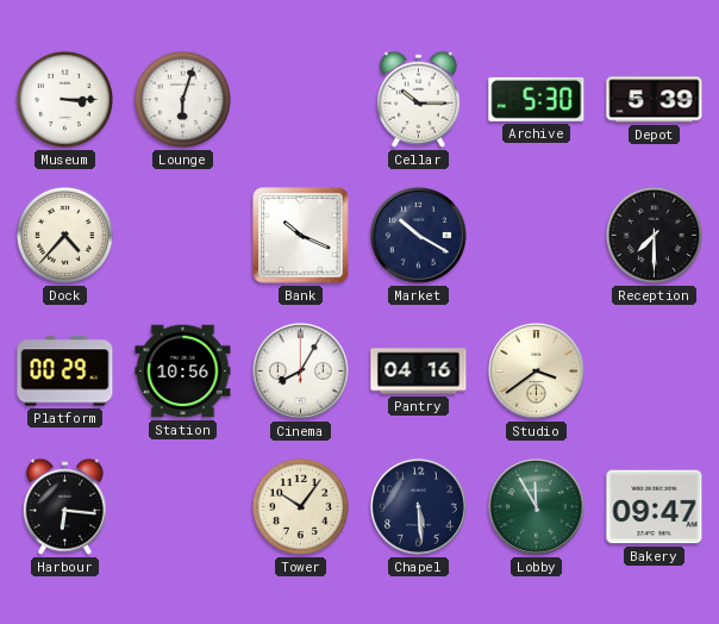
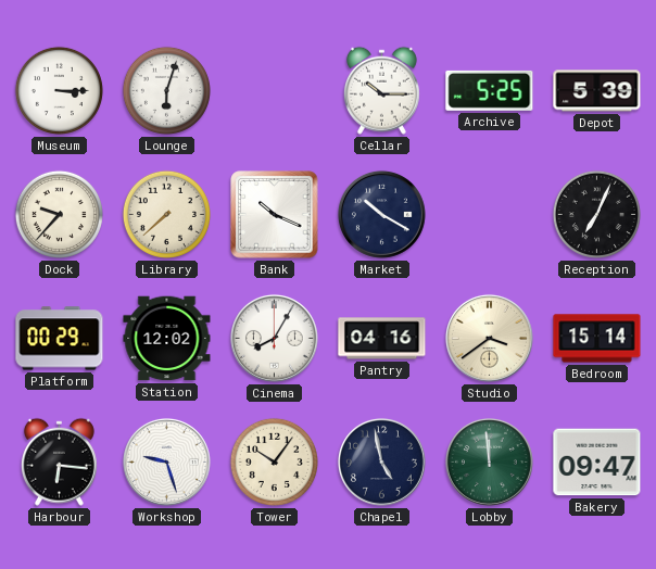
Archive: 5:30 -> 5:25
Dock: 4:37 -> 9:37
Library: none -> 7:38
Reception: 7:30 -> 7:04
Station: 10:56 -> 12:02
Bedroom: none -> 15:14
Workshop: none -> 9:27
Chapel: 5:29 -> 4:58
Lobby: 11:55 -> 11:59
